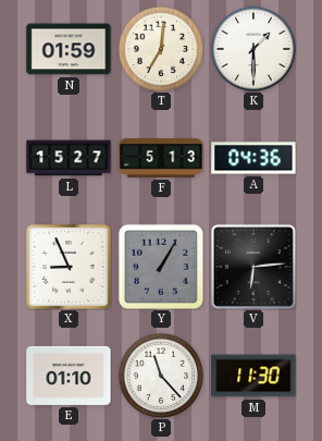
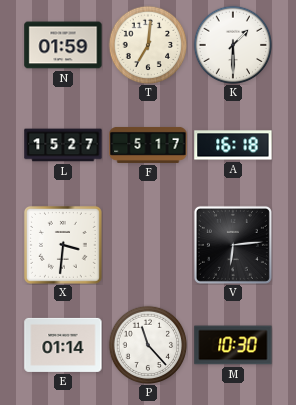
F: 5:13 -> 5:17
A: 04:36 -> 16:18
X: 8:56 -> 3:31
Y: 1:05 -> none
E: 01:10 -> 01:14
M: 11:30 -> 10:30
